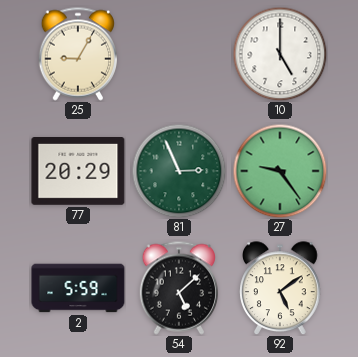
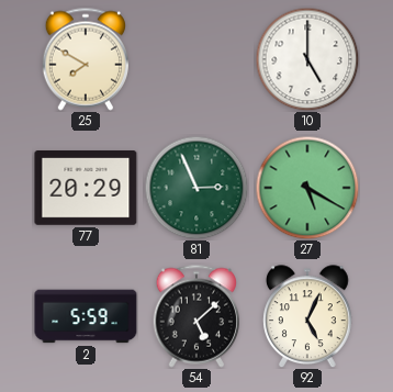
25: 9:05 -> 7:50
27: 9:24 -> 5:20
92: 5:09 -> 5:04
